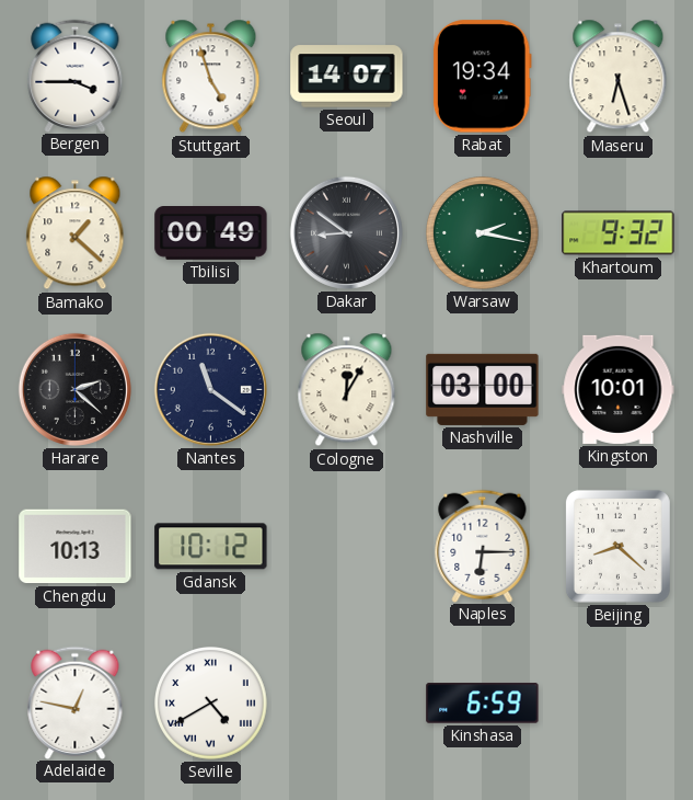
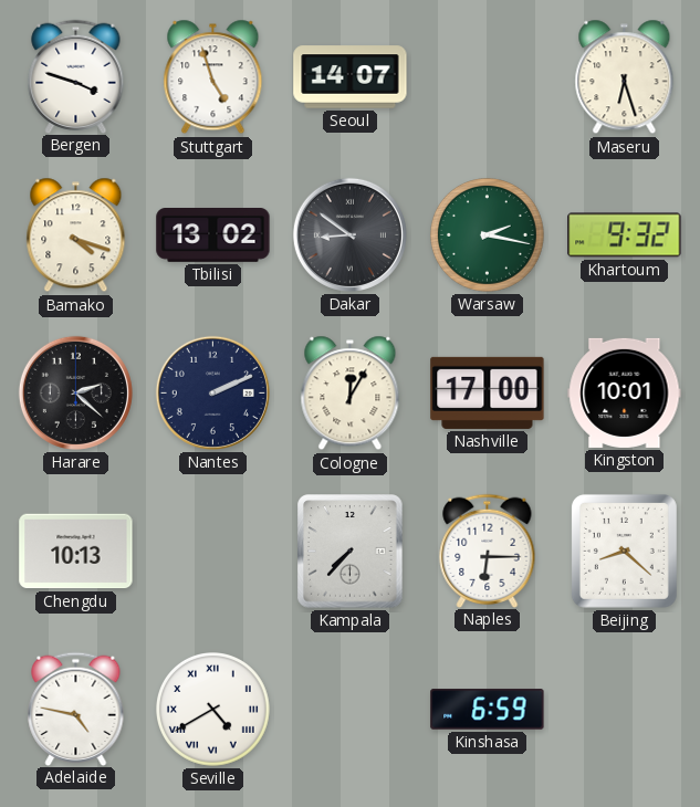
Bergen: 3:45 -> 3:48
Rabat: 19:34 -> none
Bamako: 1:22 -> 4:18
Tbilisi: 00:49 -> 13:02
Nantes: 11:21 -> 2:11
Nashville: 03:00 -> 17:00
Gdansk: 10:12 -> none
Kampala: none -> 7:37
Adelaide: 12:47 -> 4:47
